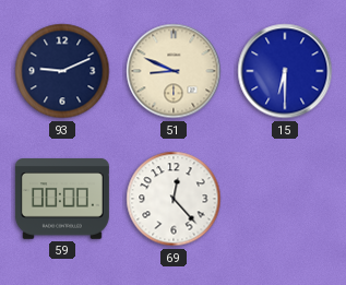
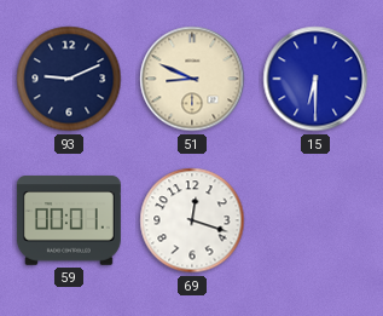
59: 00:00 -> 00:01
69: 12:23 -> 12:18
